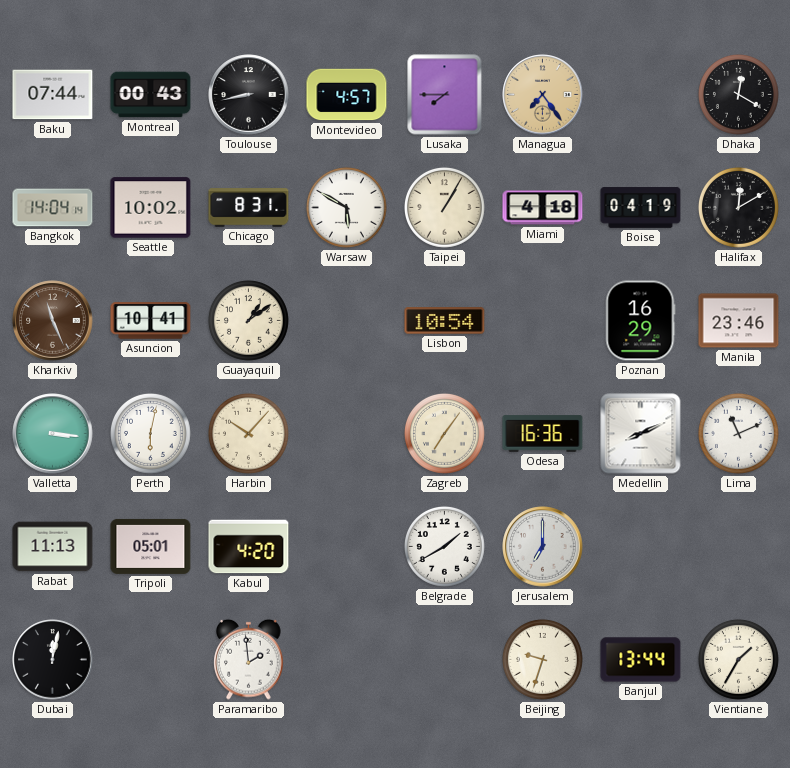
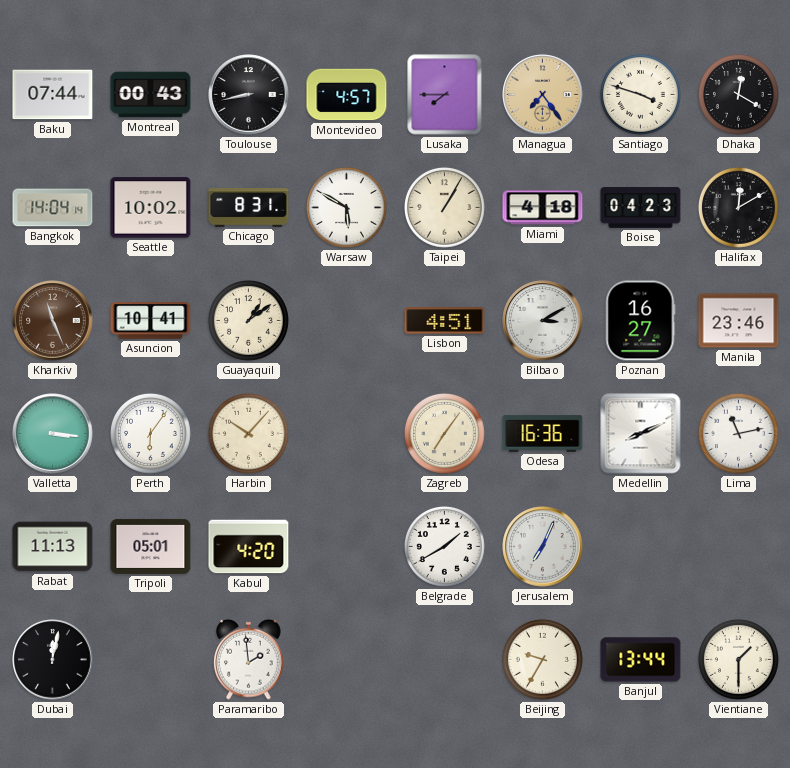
Santiago: none -> 3:48
Boise: 04:19 -> 04:23
Lisbon: 10:54 -> 4:51
Bilbao: none -> 3:10
Poznan: 16:29 -> 16:27
Perth: 6:02 -> 6:06
Lima: 11:11 -> 11:13
Jerusalem: 7:00 -> 7:04
Beijing: 9:33 -> 9:35
Vientiane: 1:35 -> 1:30
